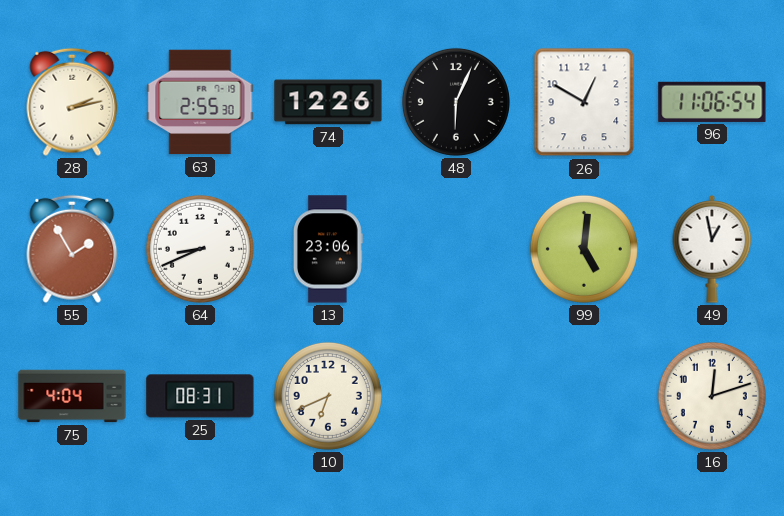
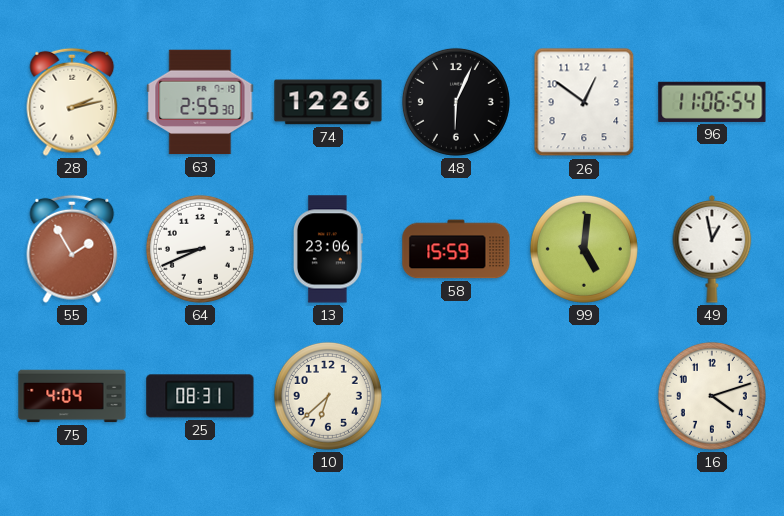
26: 12:50 -> 12:51
58: none -> 15:59
10: 6:41 -> 6:38
16: 12:12 -> 4:12
